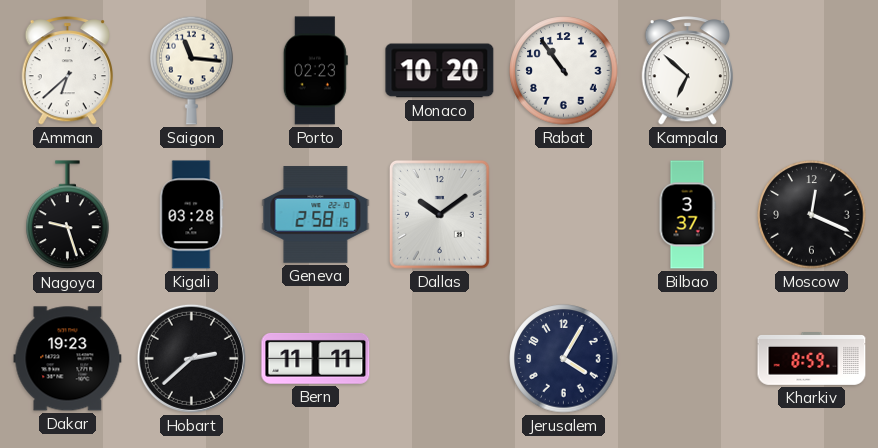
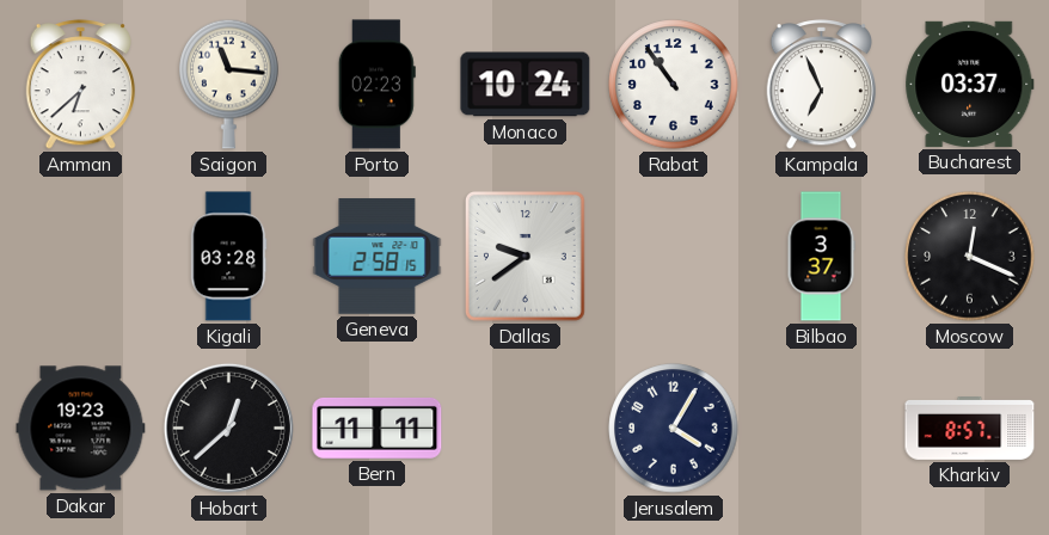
Monaco: 10:20 -> 10:24
Kampala: 6:52 -> 6:56
Bucharest: none -> 03:37
Nagoya: 9:27 -> none
Dallas: 10:09 -> 9:39
Hobart: 2:38 -> 12:38
Kharkiv: 8:59 -> 8:57
